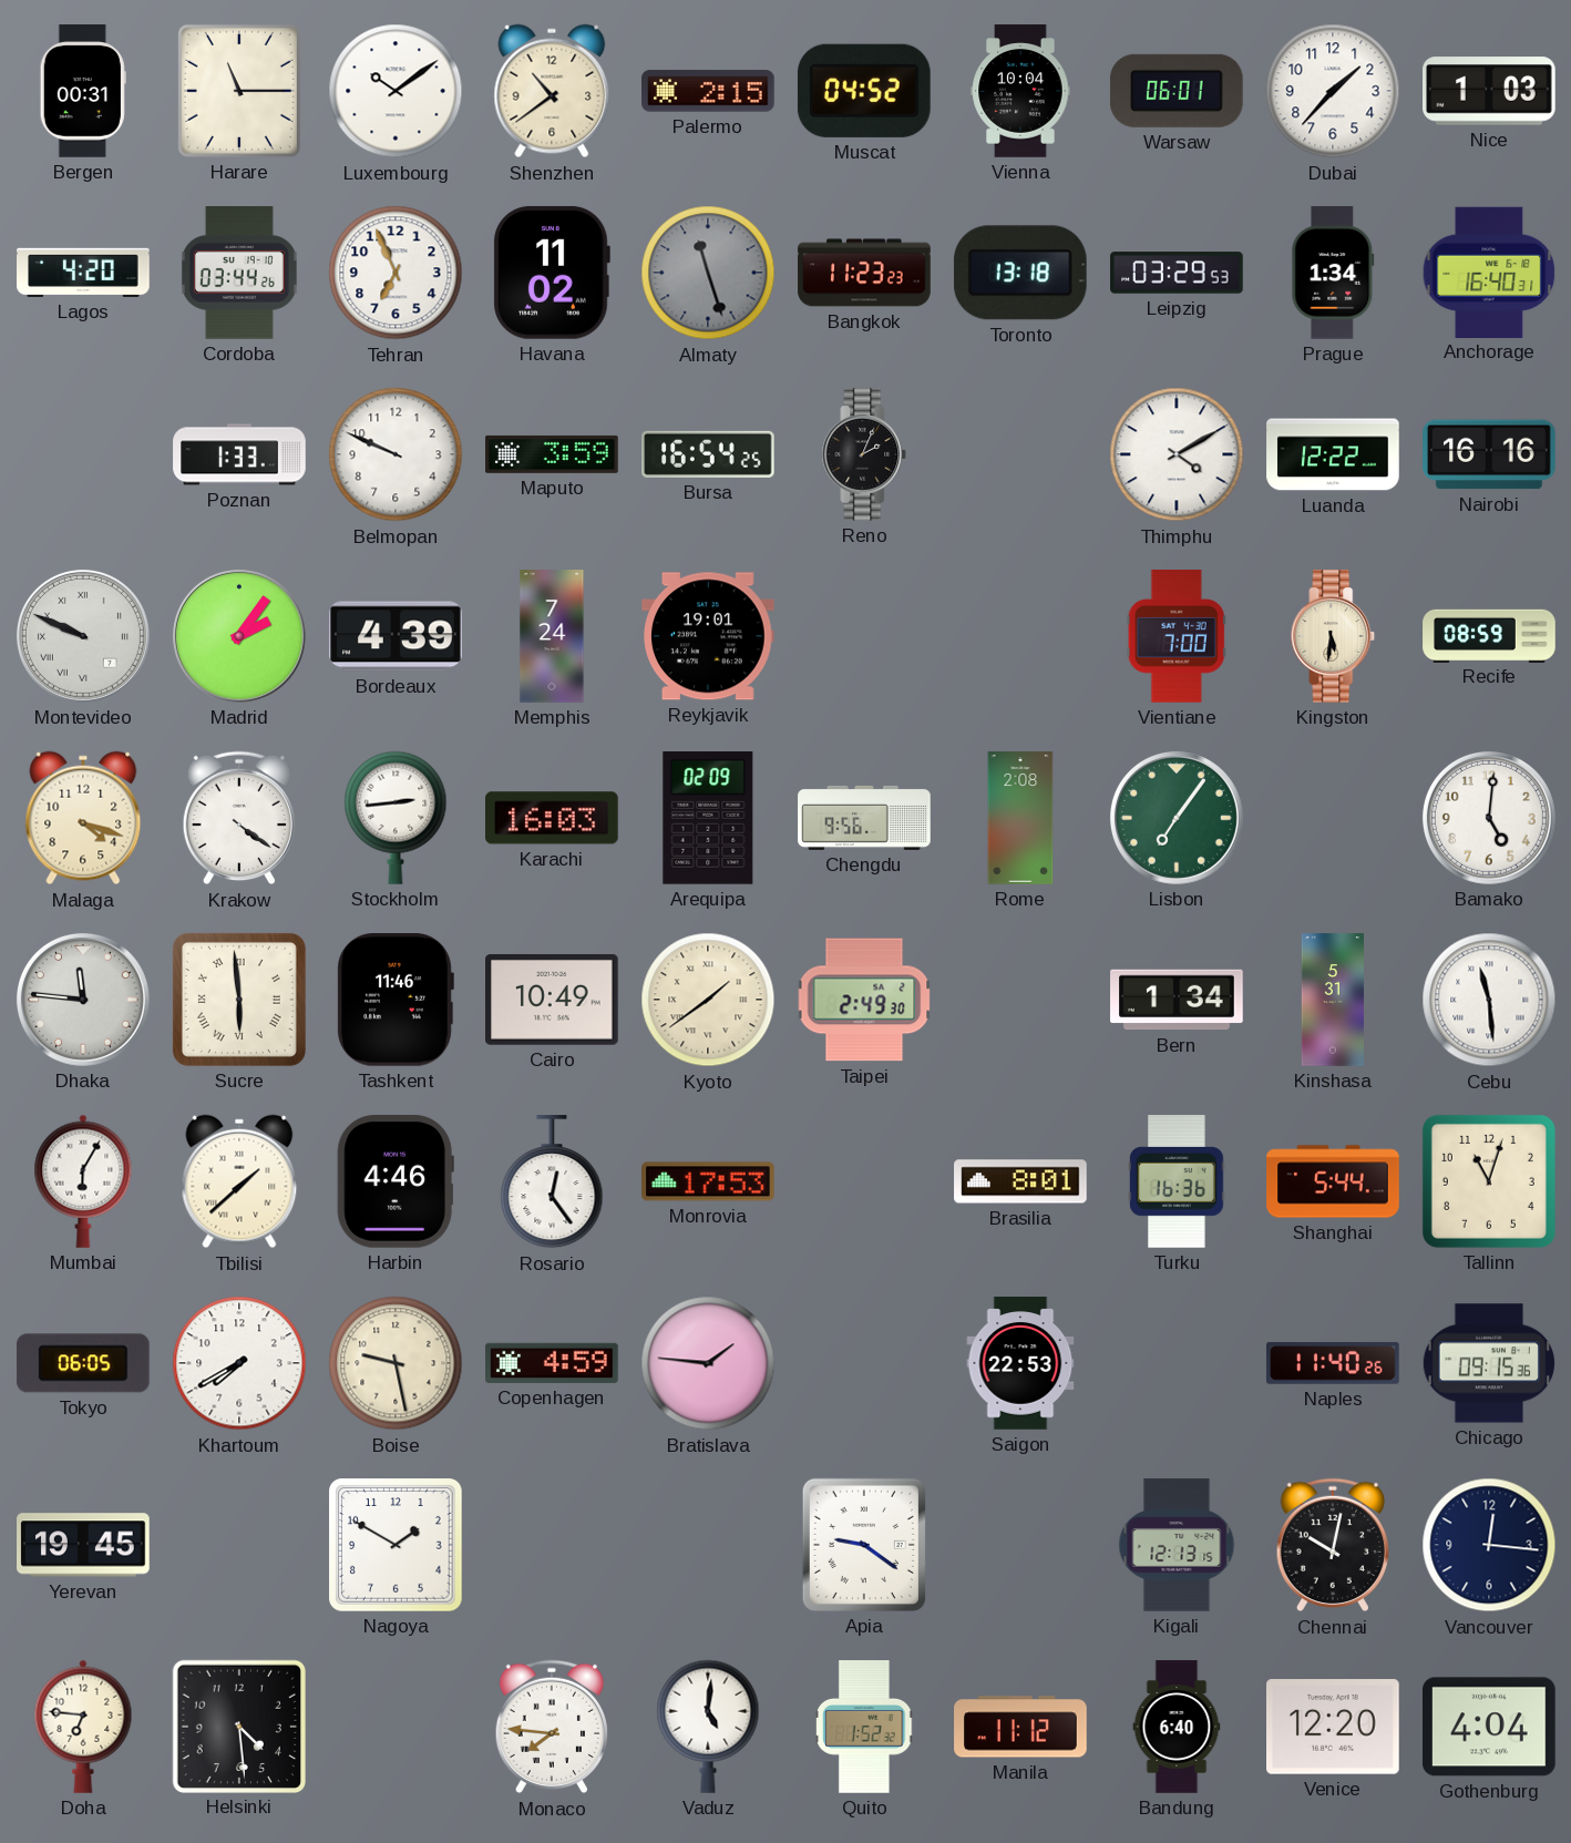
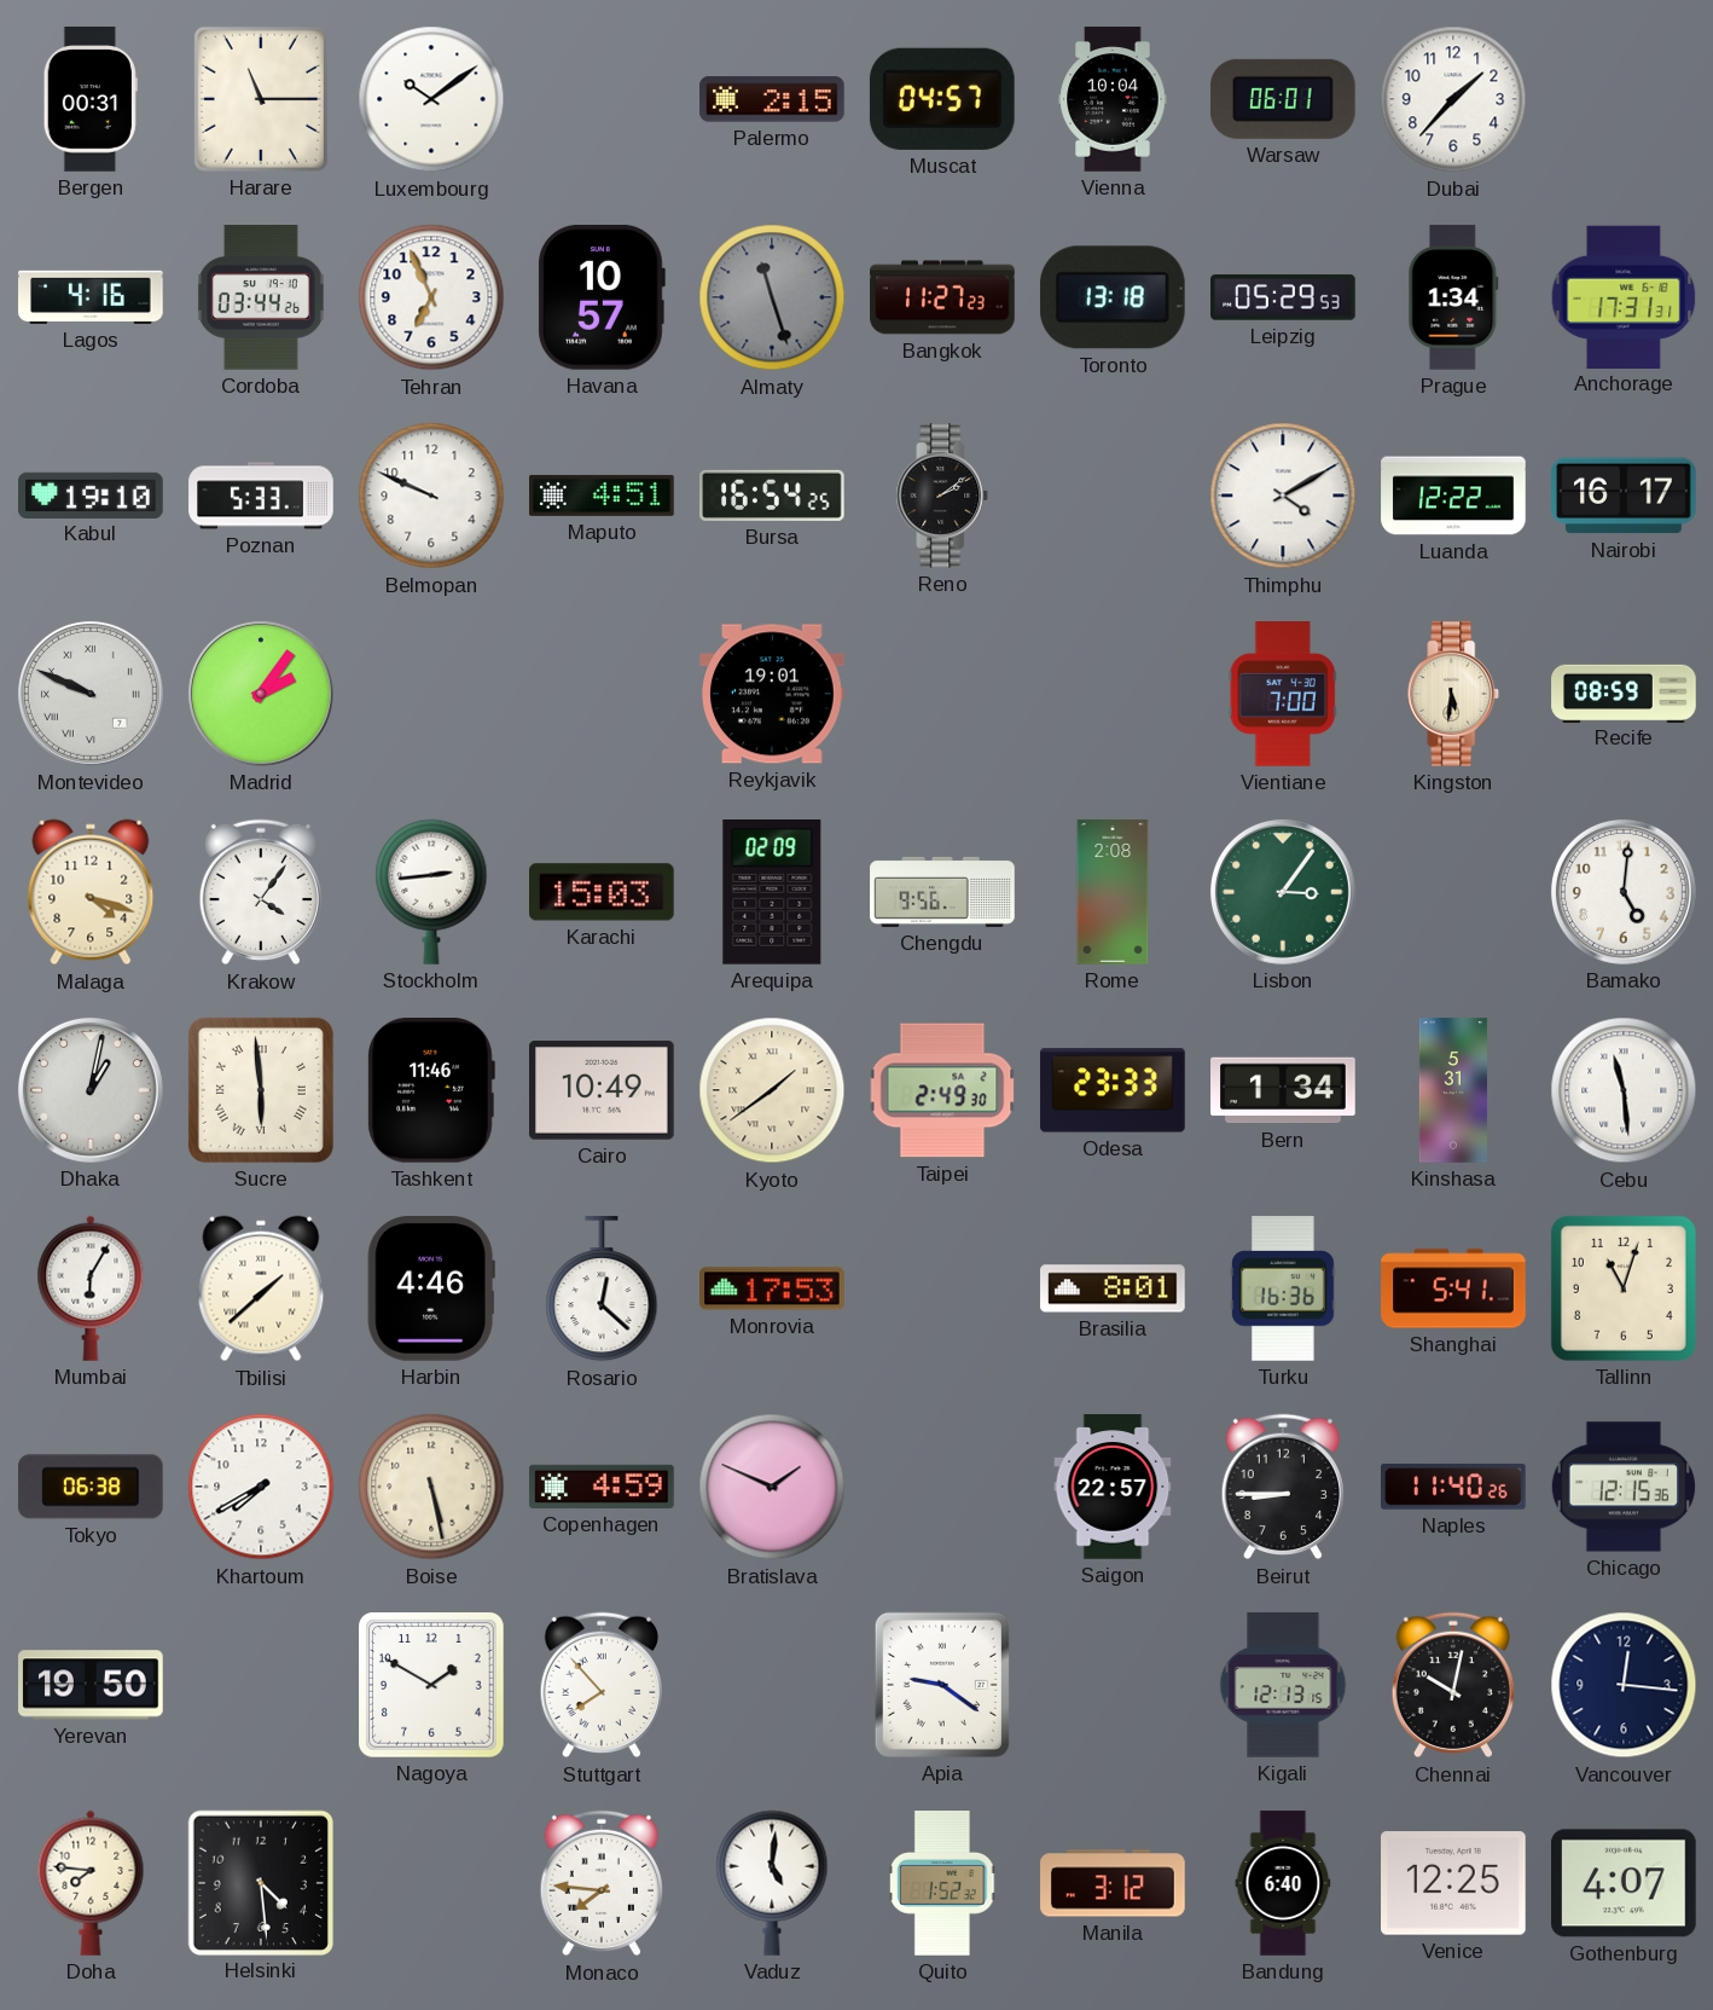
Shenzhen: 10:39 -> none
Muscat: 04:52 -> 04:57
Nice: 1:03 -> none
Lagos: 4:20 -> 4:16
Havana: 11:02 -> 10:57
Bangkok: 11:23 -> 11:27
Leipzig: 03:29 -> 05:29
Anchorage: 16:40 -> 17:31
Kabul: none -> 19:10
Poznan: 1:33 -> 5:33
Maputo: 3:59 -> 4:51
Reno: 2:04 -> 2:09
Nairobi: 16:16 -> 16:17
Bordeaux: 4:39 -> none
Memphis: 7:24 -> none
Krakow: 4:21 -> 4:06
Karachi: 16:03 -> 15:03
Lisbon: 7:06 -> 3:06
Dhaka: 11:46 -> 1:02
Odesa: none -> 23:33
Rosario: 12:24 -> 12:22
Shanghai: 5:44 -> 5:41
Tokyo: 06:05 -> 06:38
Boise: 9:28 -> 5:28
Bratislava: 1:46 -> 1:49
Saigon: 22:53 -> 22:57
Beirut: none -> 8:45
Chicago: 09:15 -> 12:15
Yerevan: 19:45 -> 19:50
Stuttgart: none -> 7:53
Doha: 6:46 -> 7:46
Manila: 11:12 -> 3:12
Venice: 12:20 -> 12:25
Gothenburg: 4:04 -> 4:07
